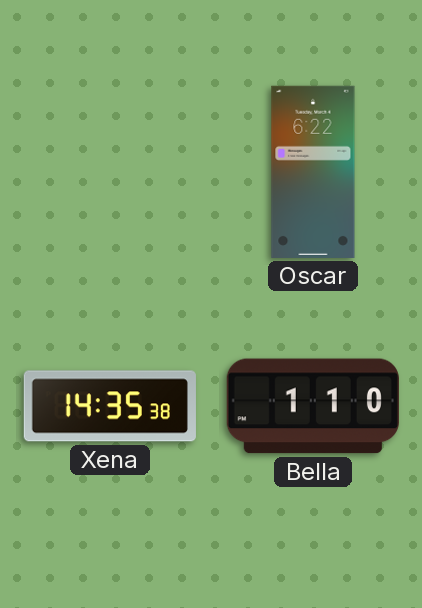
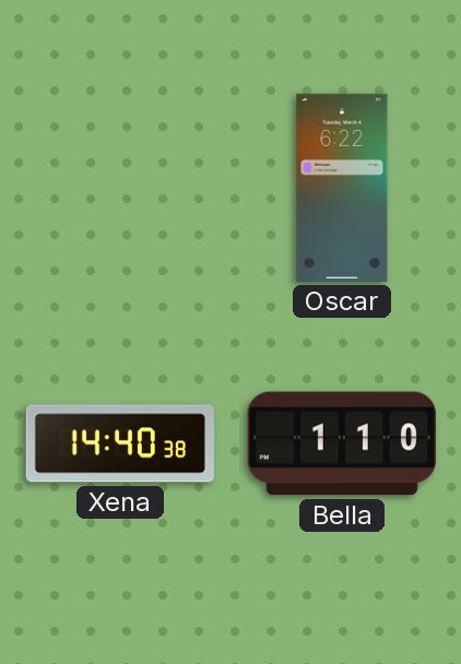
Xena: 14:35 -> 14:40
